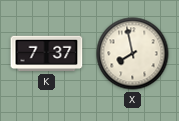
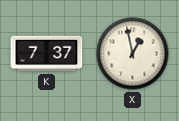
X: 7:58 -> 12:58
